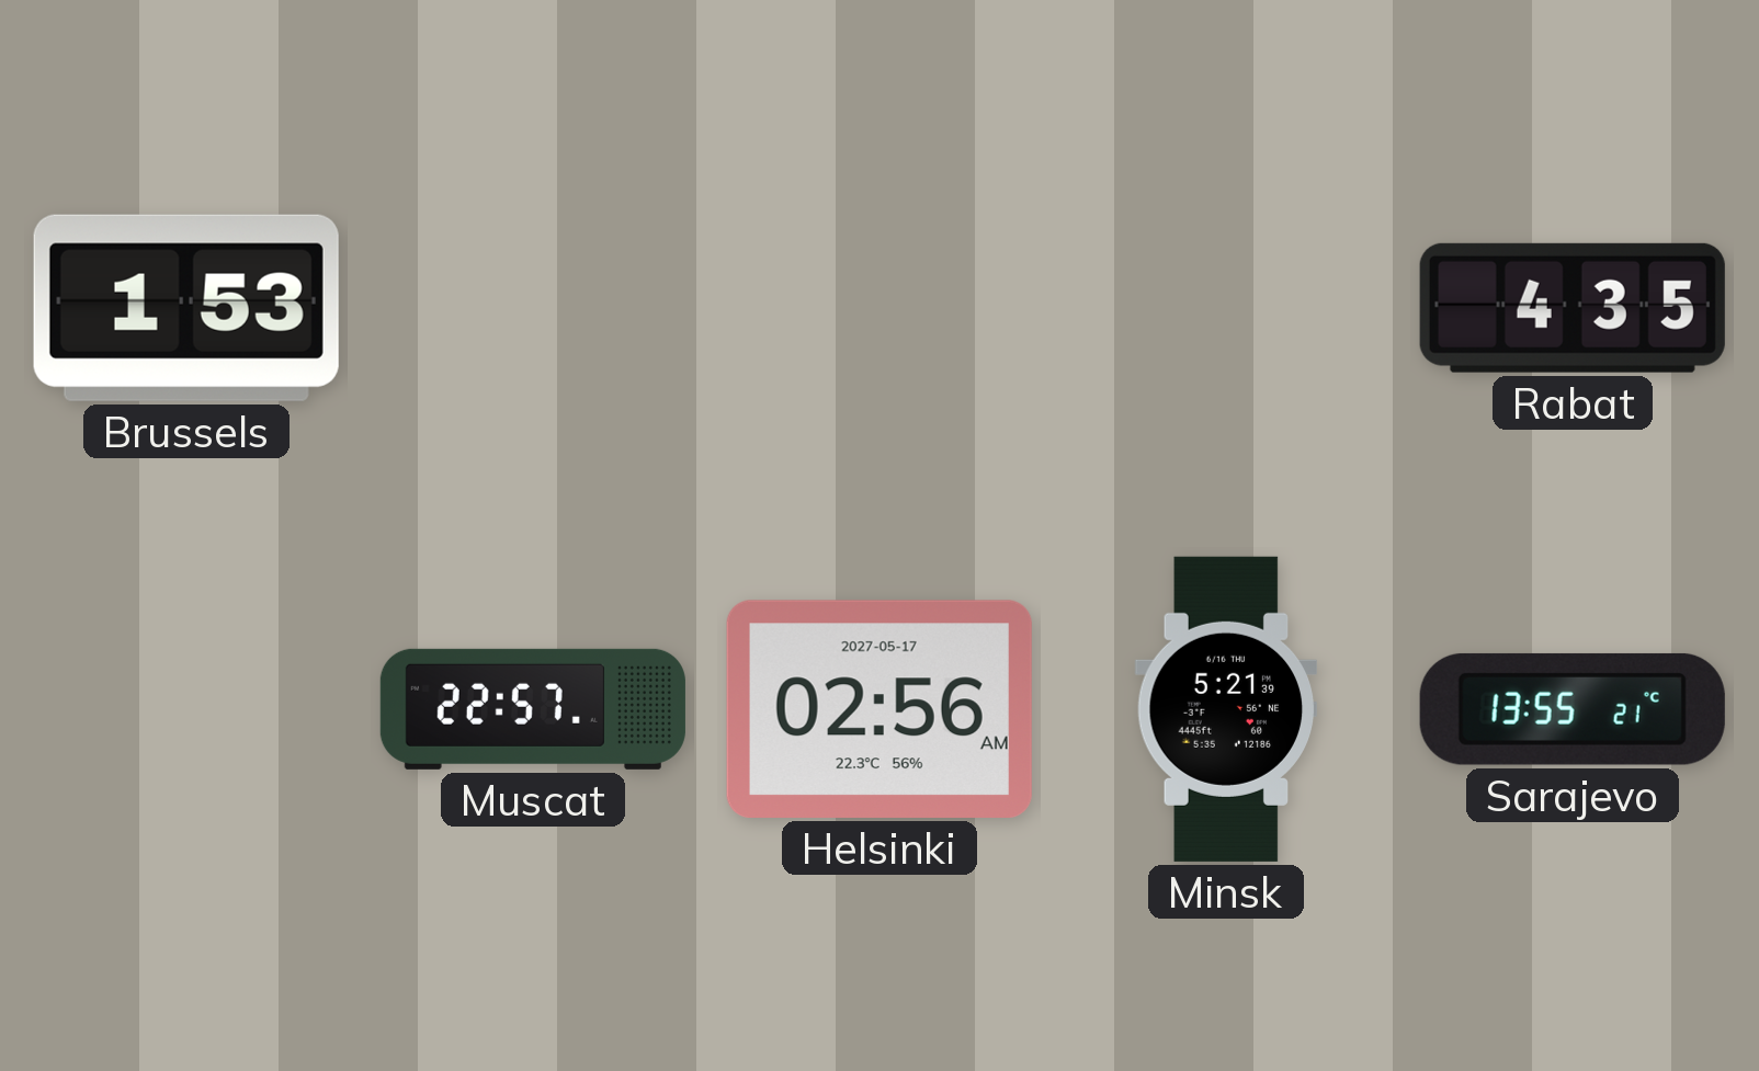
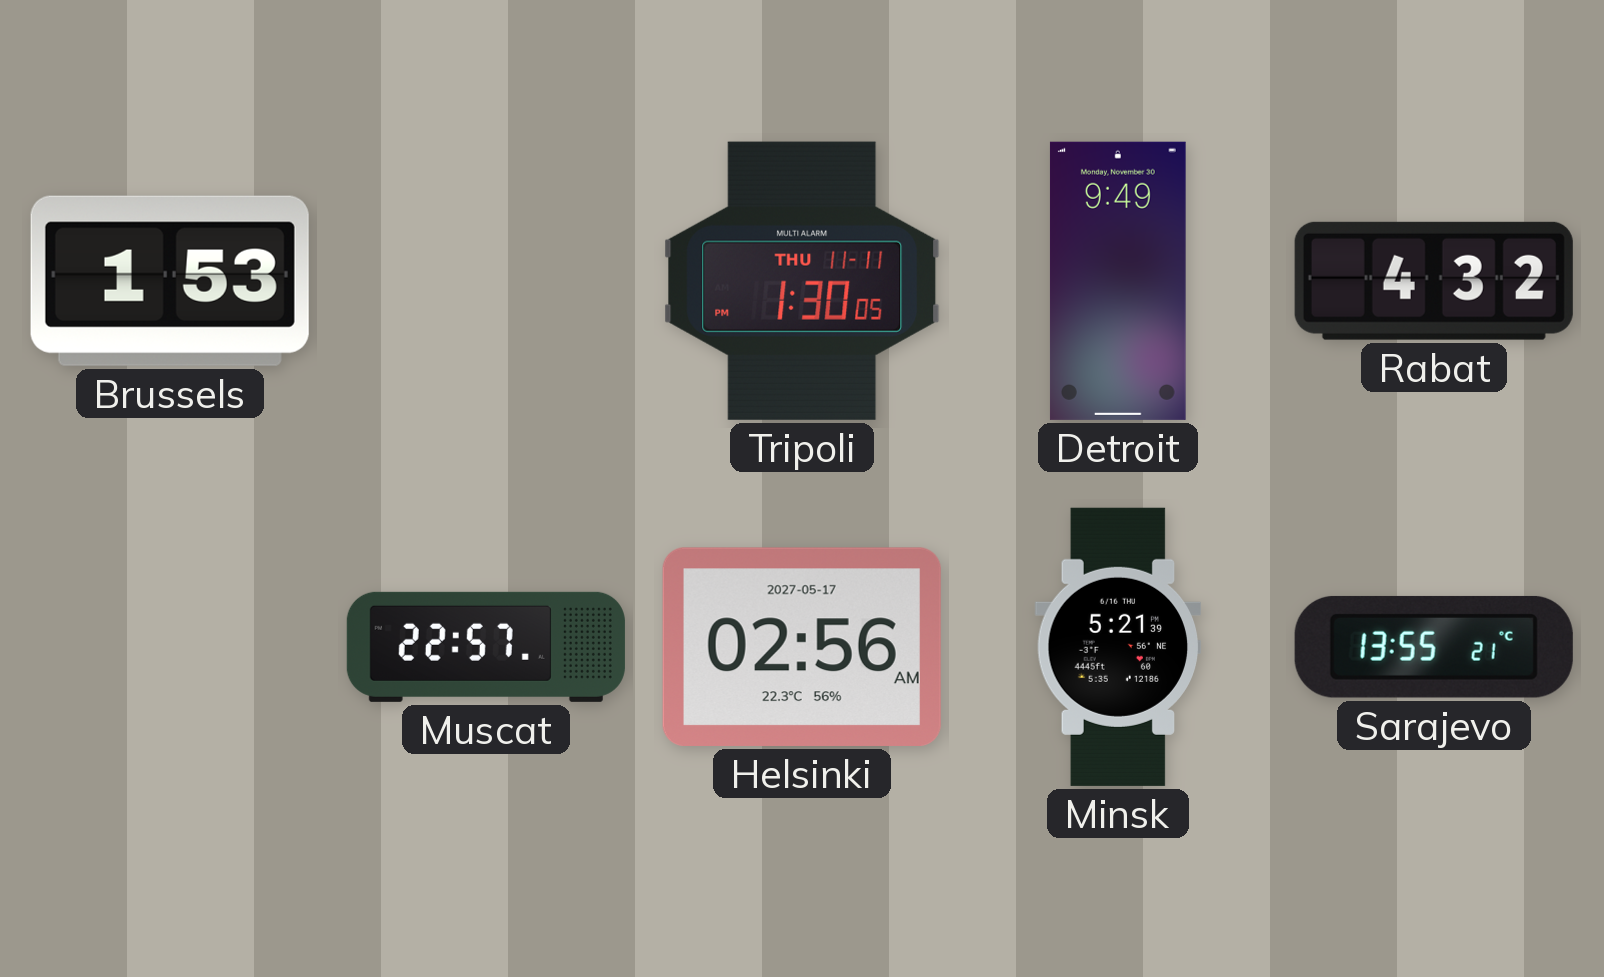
Tripoli: none -> 1:30
Detroit: none -> 9:49
Rabat: 4:35 -> 4:32
